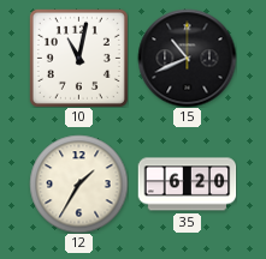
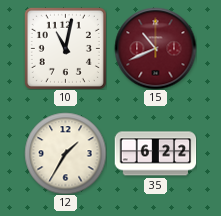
15 dial: black -> burgundy
35: 6:20 -> 6:22
